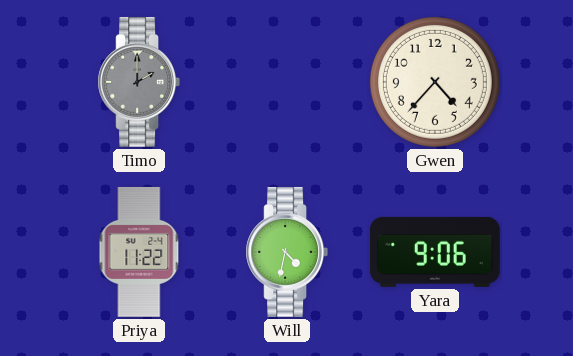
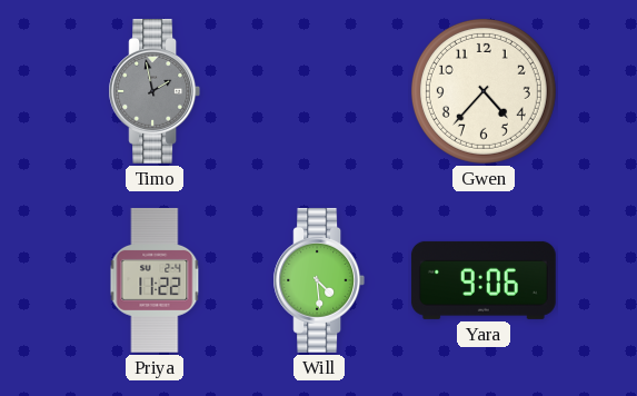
Timo: 2:00 -> 1:58
Will: 4:32 -> 4:29
